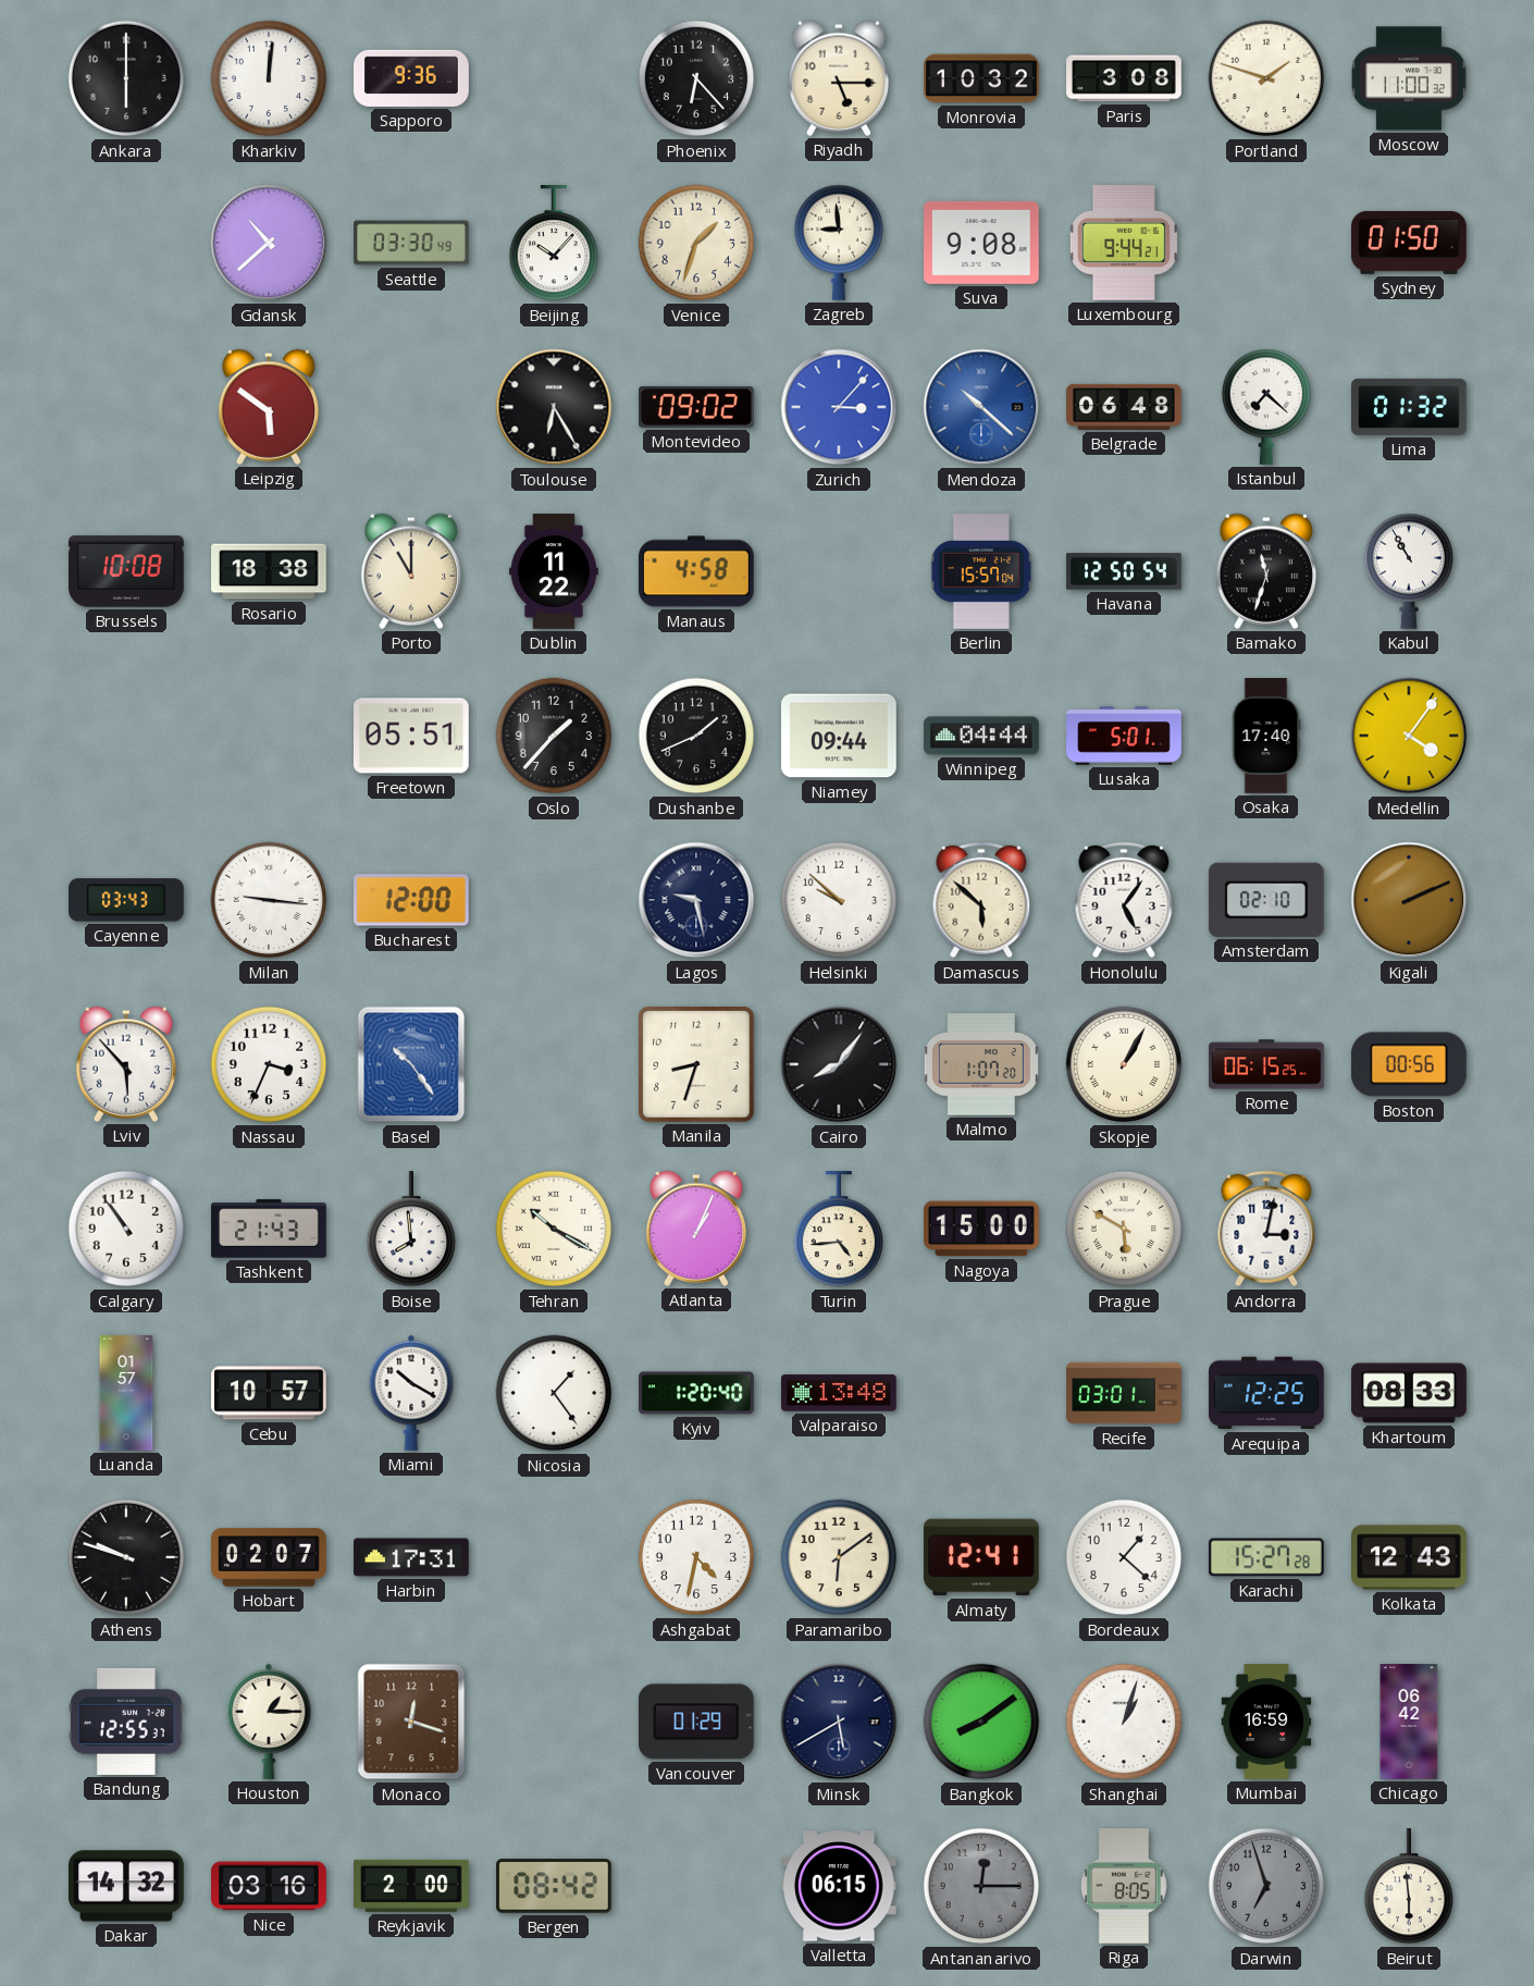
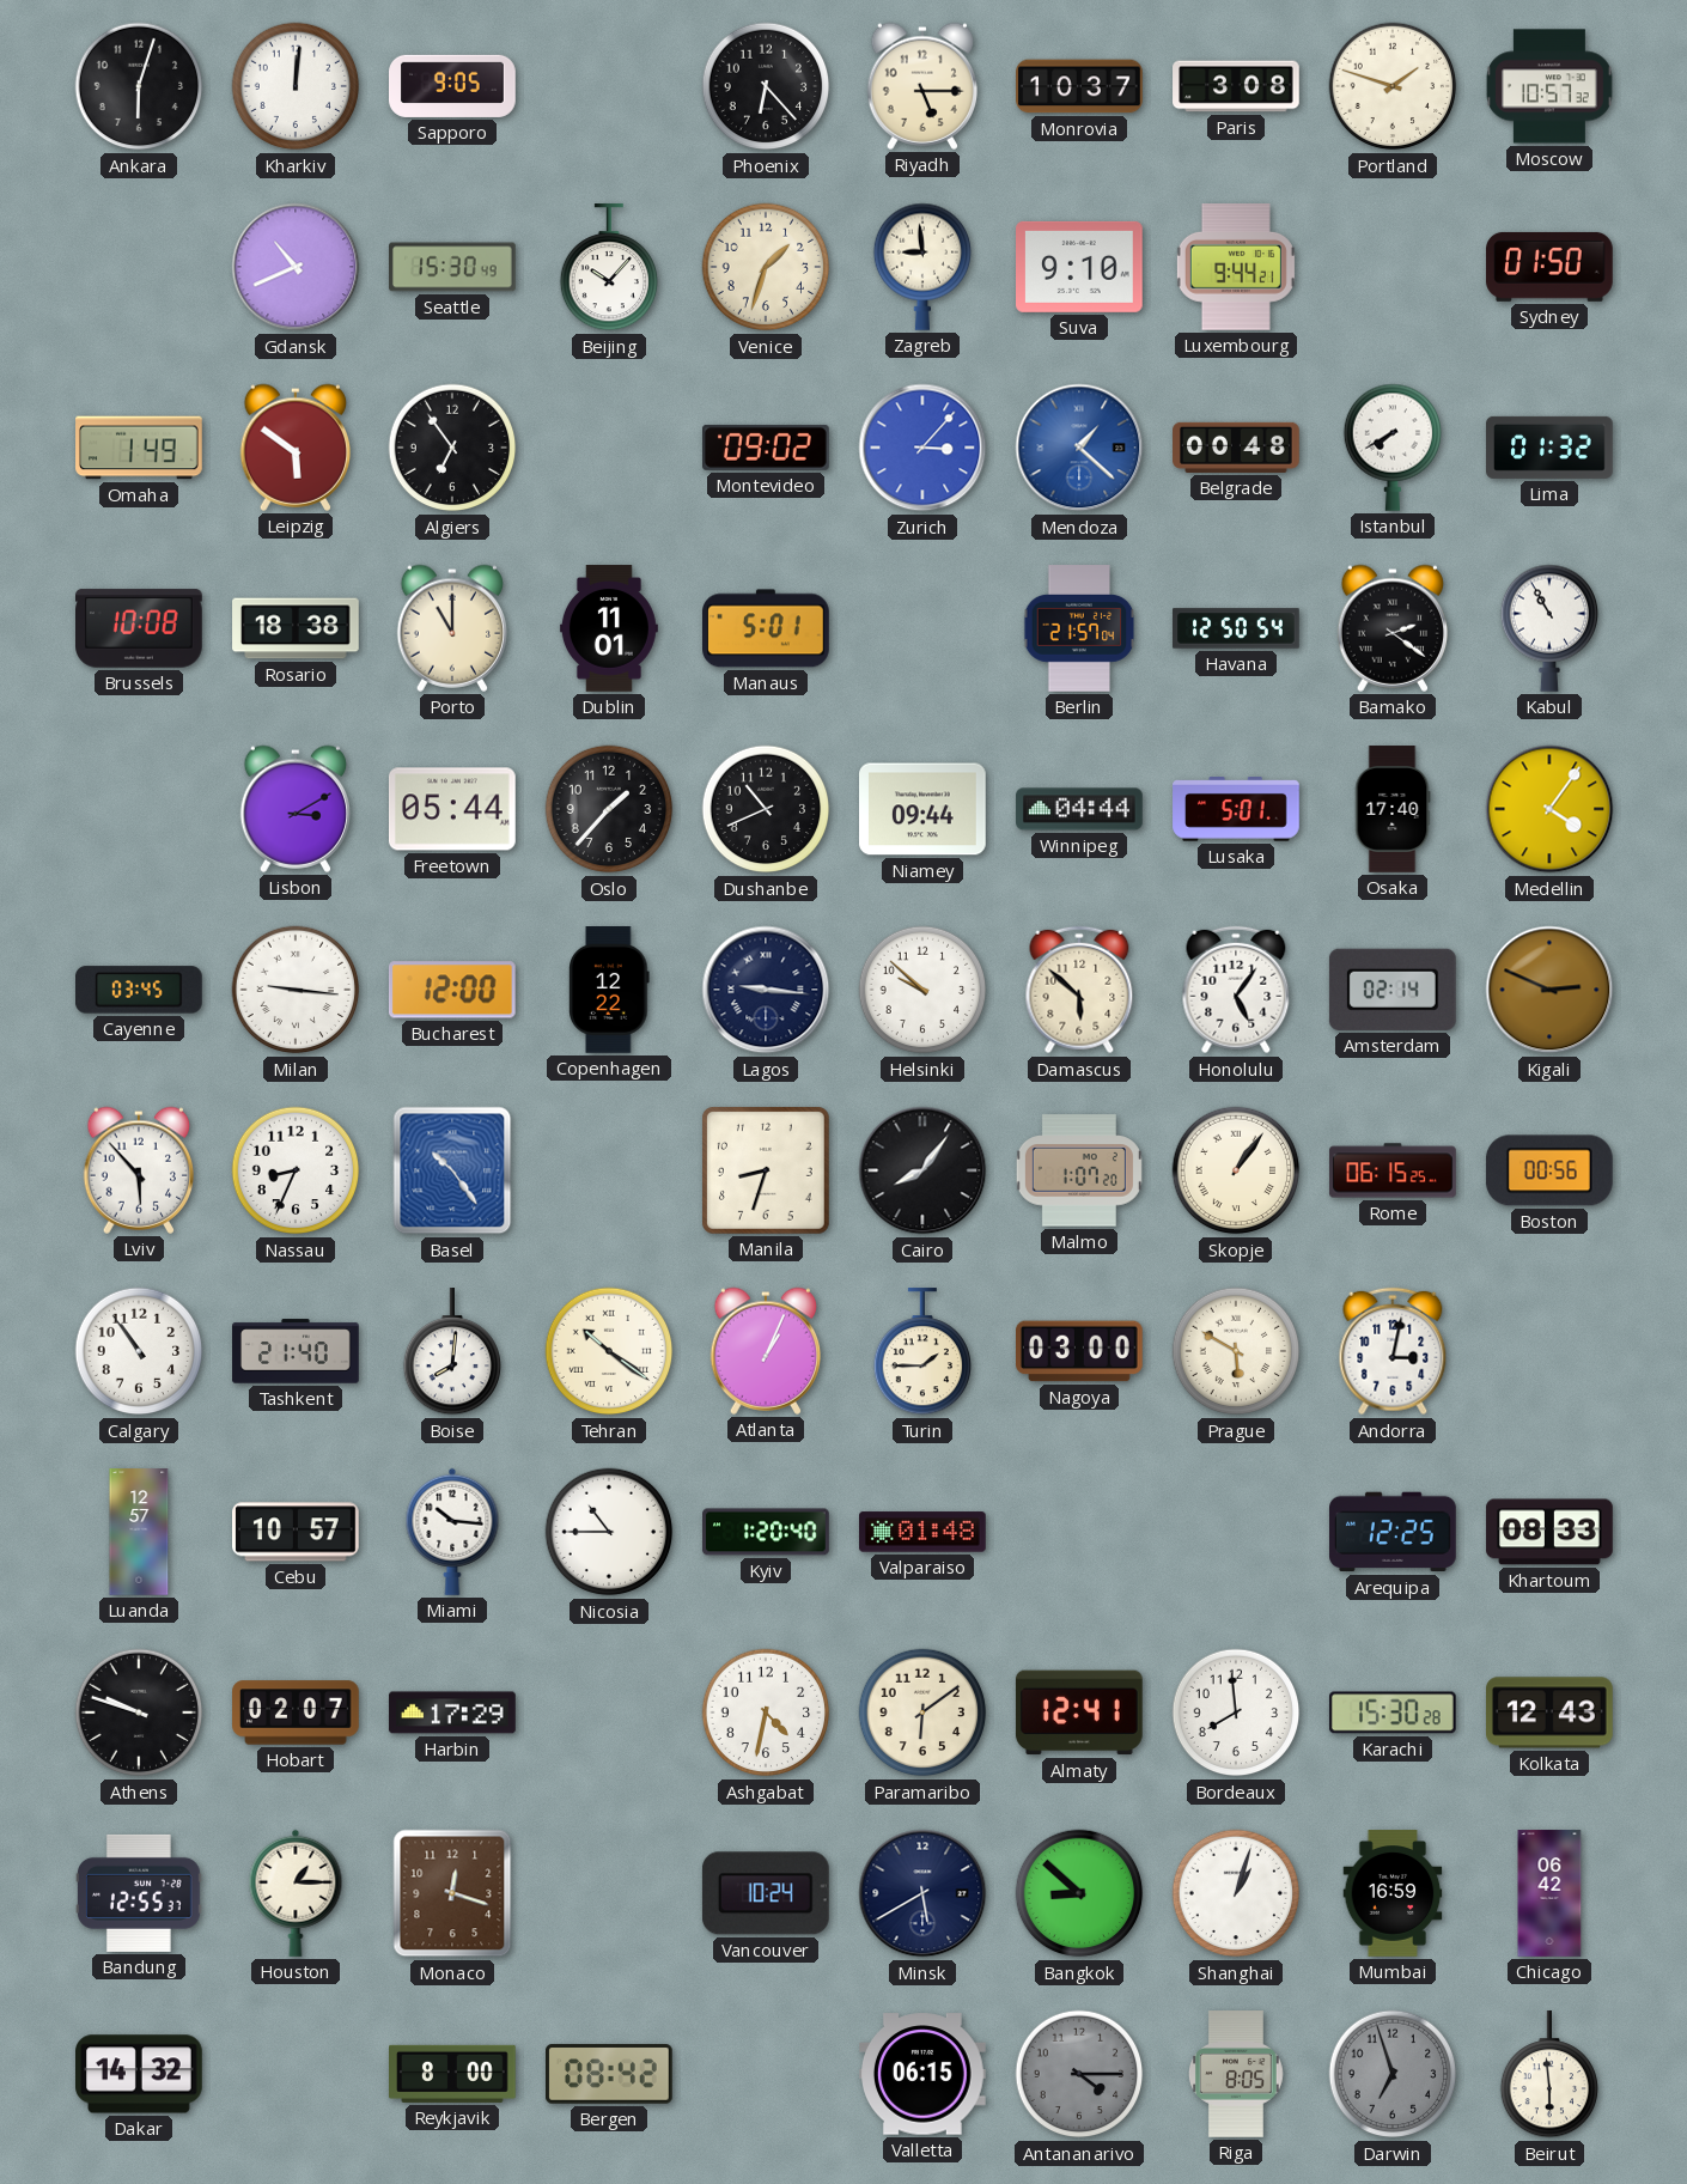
Ankara: 6:00 -> 6:03
Sapporo: 9:36 -> 9:05
Monrovia: 10:32 -> 10:37
Moscow: 11:00 -> 10:57
Gdansk: 10:38 -> 10:41
Seattle: 03:30 -> 15:30
Suva: 9:08 -> 9:10
Omaha: none -> 1:49
Algiers: none -> 6:54
Toulouse: 6:25 -> none
Mendoza: 10:22 -> 1:22
Belgrade: 06:48 -> 00:48
Istanbul: 7:22 -> 7:40
Dublin: 11:22 -> 11:01
Manaus: 4:58 -> 5:01
Berlin: 15:57 -> 21:57
Bamako: 11:33 -> 2:21
Lisbon: none -> 3:10
Freetown: 05:51 -> 05:44
Dushanbe: 1:41 -> 10:41
Cayenne: 03:43 -> 03:45
Copenhagen: none -> 12:22
Lagos: 9:28 -> 9:16
Amsterdam: 02:10 -> 02:14
Kigali: 2:11 -> 2:49
Nassau: 3:34 -> 8:34
Skopje: 1:05 -> 1:06
Tashkent: 21:43 -> 21:40
Boise: 7:59 -> 8:01
Tehran: 10:20 -> 10:21
Turin: 4:44 -> 1:45
Nagoya: 15:00 -> 03:00
Luanda: 01:57 -> 12:57
Miami: 10:20 -> 10:16
Nicosia: 1:24 -> 10:45
Valparaiso: 13:48 -> 01:48
Recife: 03:01 -> none
Harbin: 17:31 -> 17:29
Bordeaux: 1:22 -> 7:59
Karachi: 15:27 -> 15:30
Vancouver: 01:29 -> 10:24
Bangkok: 8:09 -> 8:52
Nice: 03:16 -> none
Reykjavik: 2:00 -> 8:00
Antananarivo: 12:15 -> 4:15
